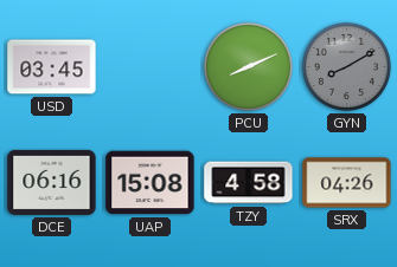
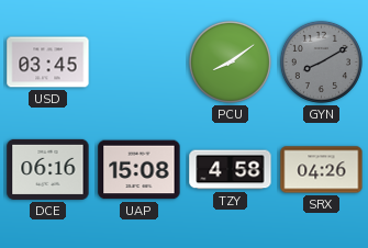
PCU: 8:11 -> 8:09
